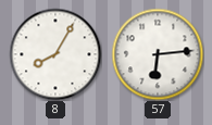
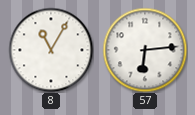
8: 8:05 -> 11:05
